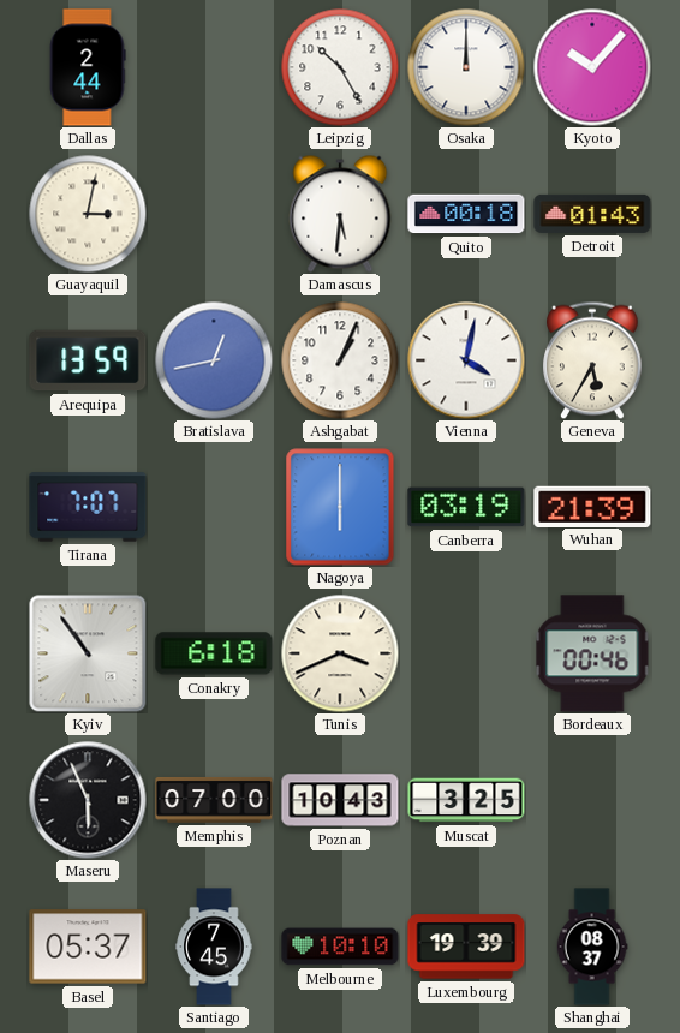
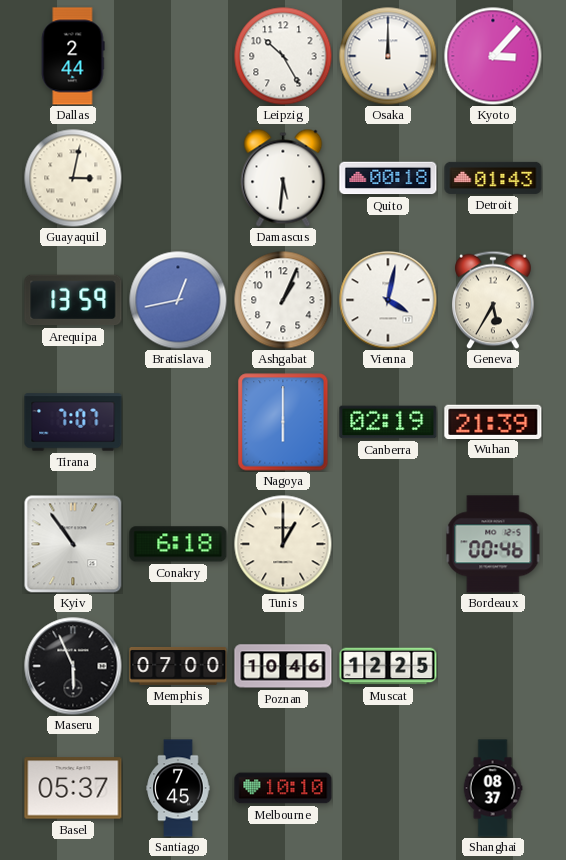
Kyoto: 10:07 -> 3:07
Canberra: 03:19 -> 02:19
Tunis: 3:41 -> 1:00
Poznan: 10:43 -> 10:46
Muscat: 3:25 -> 12:25
Luxembourg: 19:39 -> none
